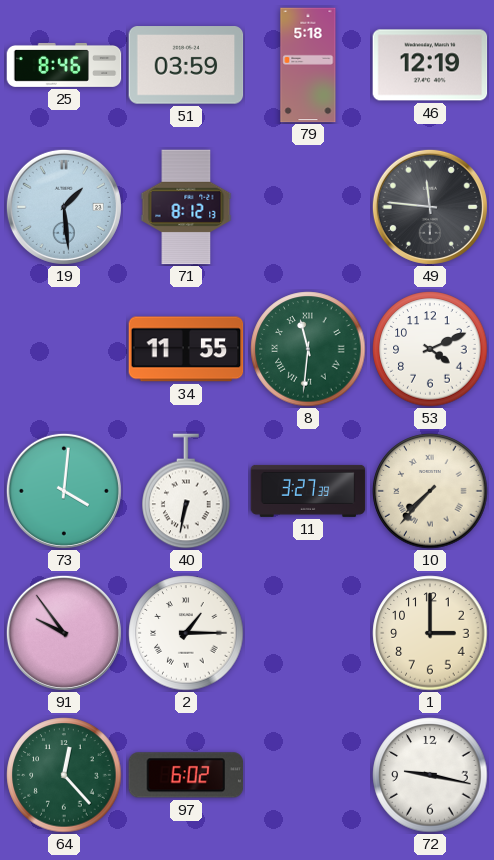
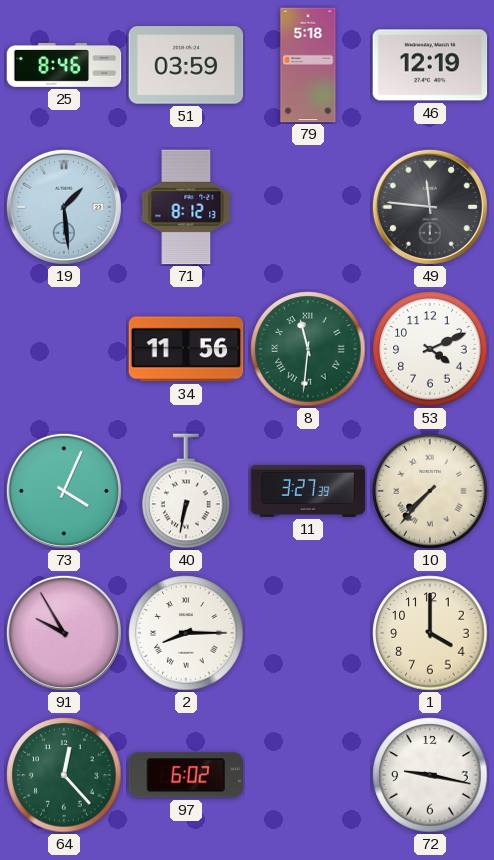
34: 11:55 -> 11:56
73: 4:01 -> 4:04
91: 9:54 -> 9:55
2: 1:15 -> 8:15
1: 3:00 -> 4:00
